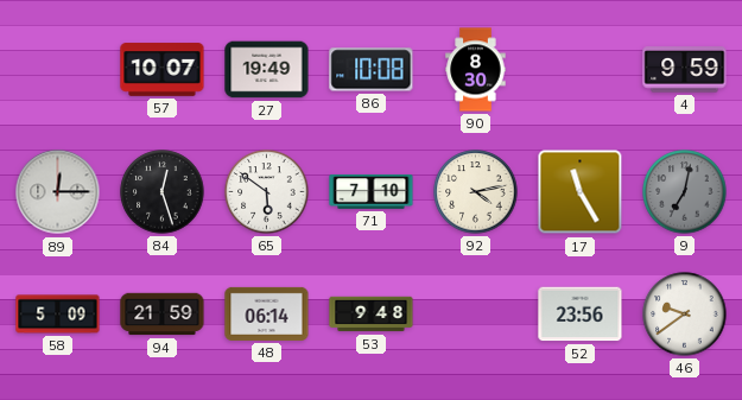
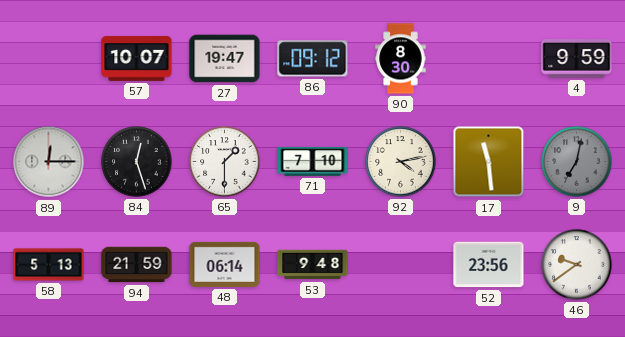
27: 19:49 -> 19:47
86: 10:08 -> 09:12
65: 5:51 -> 1:30
17: 11:25 -> 11:29
58: 5:09 -> 5:13
